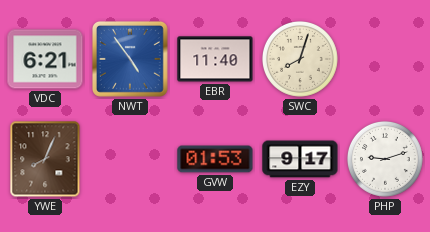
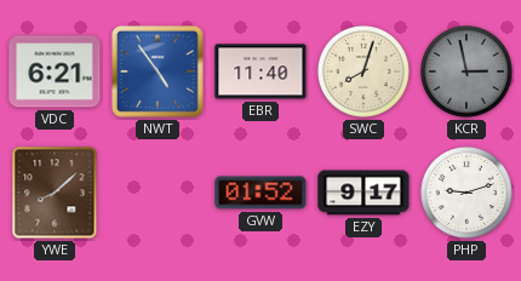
KCR: none -> 2:58
YWE: 8:04 -> 8:08
GVW: 01:53 -> 01:52
